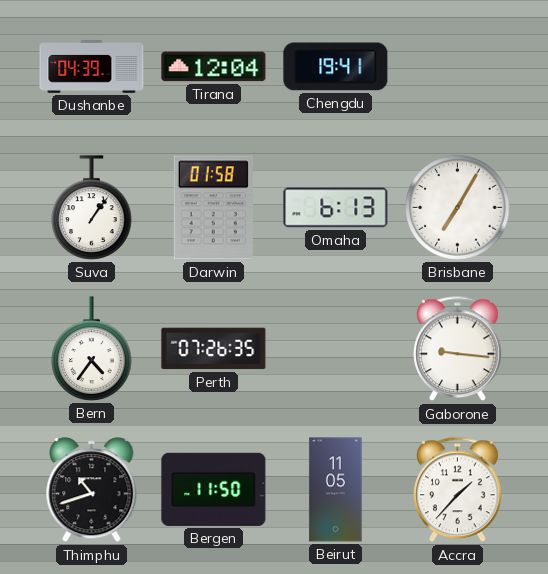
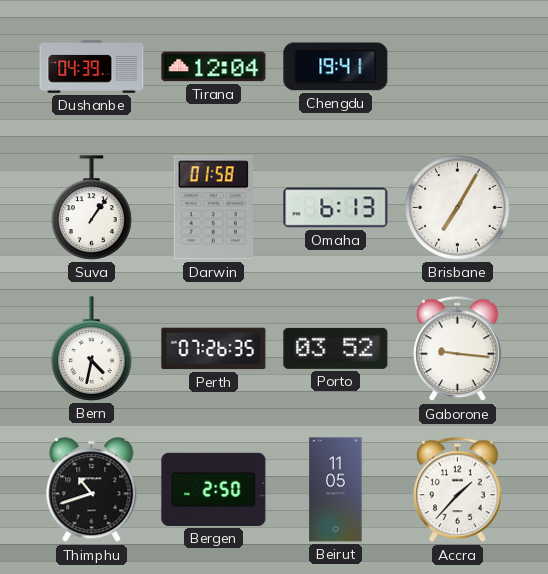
Bern: 4:36 -> 4:32
Porto: none -> 03:52
Bergen: 11:50 -> 2:50
